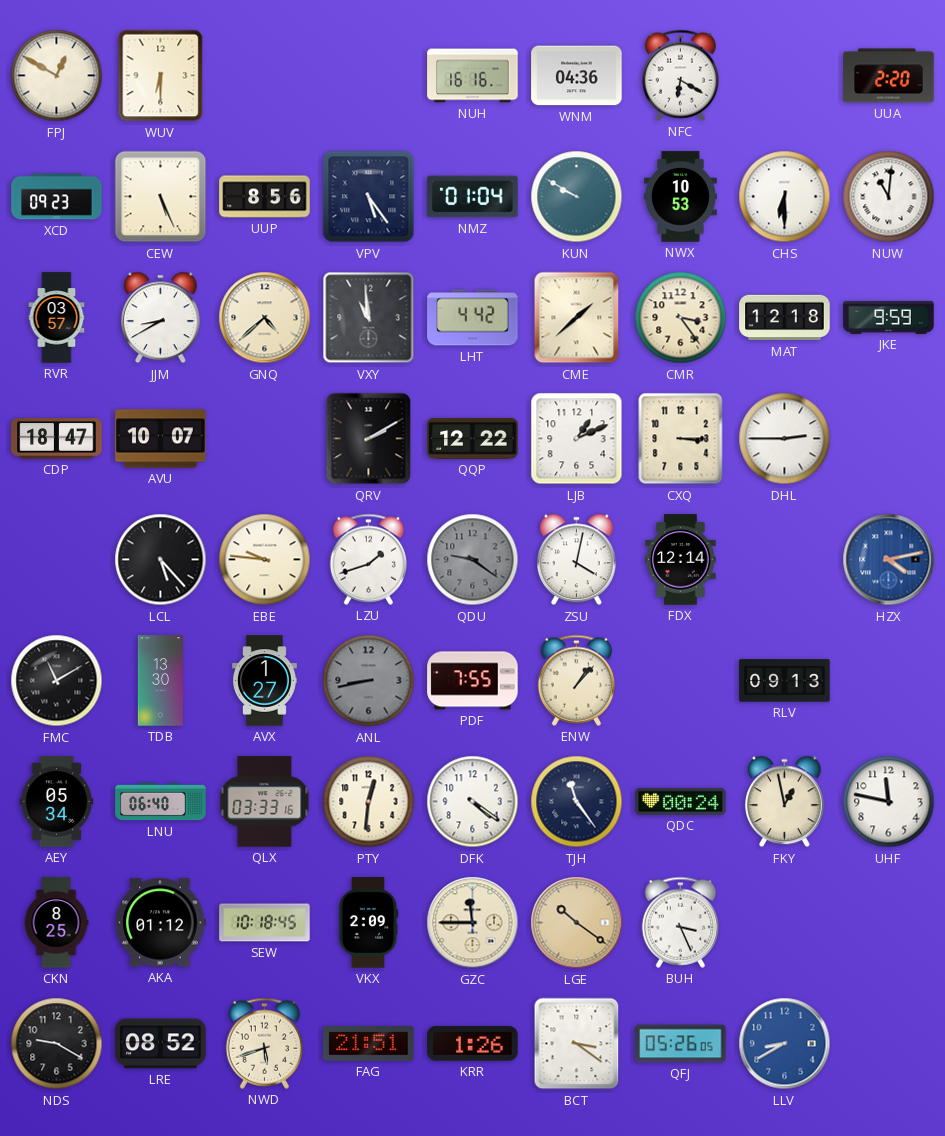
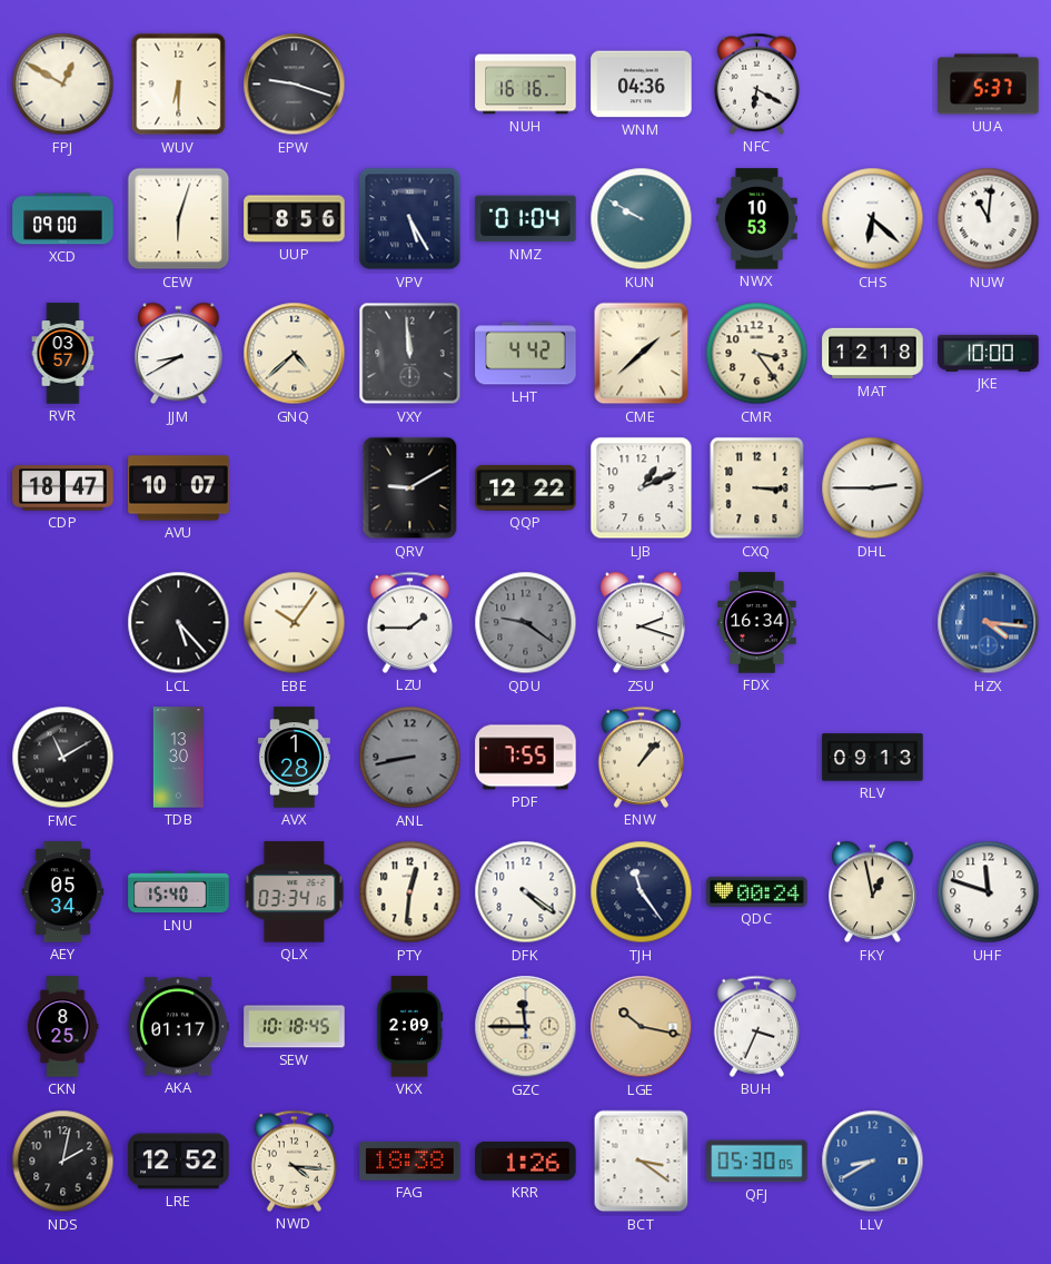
EPW: none -> 9:18
UUA: 2:20 -> 5:37
XCD: 09:23 -> 09:00
CEW: 5:26 -> 6:03
VPV: 5:24 -> 5:25
CHS: 6:30 -> 6:22
VXY: 10:59 -> 11:59
JKE: 9:59 -> 10:00
QRV: 2:10 -> 9:10
EBE: 9:46 -> 10:06
LZU: 1:42 -> 1:45
ZSU: 4:02 -> 2:18
FDX: 12:14 -> 16:34
HZX: 4:13 -> 4:16
AVX: 1:27 -> 1:28
LNU: 06:40 -> 15:40
QLX: 03:33 -> 03:34
UHF: 11:47 -> 11:48
AKA: 01:12 -> 01:17
LGE: 10:21 -> 10:17
BUH: 3:26 -> 3:34
NDS: 9:20 -> 2:02
LRE: 08:52 -> 12:52
NWD: 5:42 -> 4:16
FAG: 21:51 -> 18:38
QFJ: 05:26 -> 05:30
